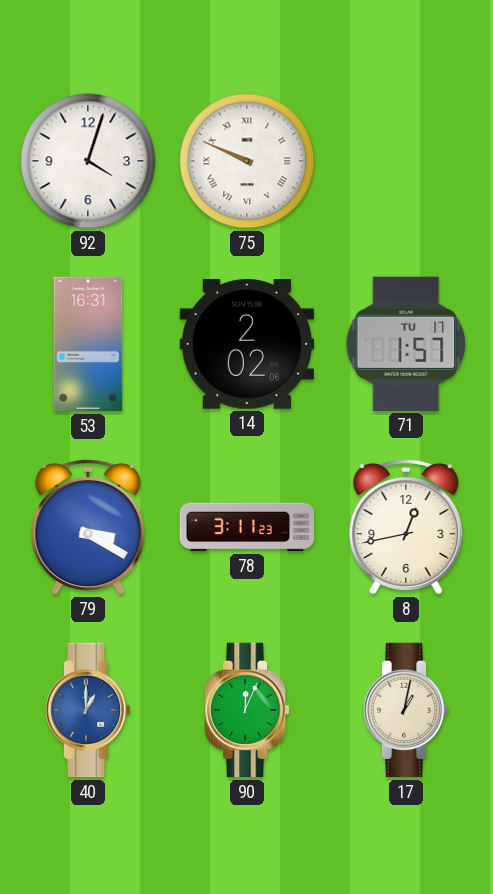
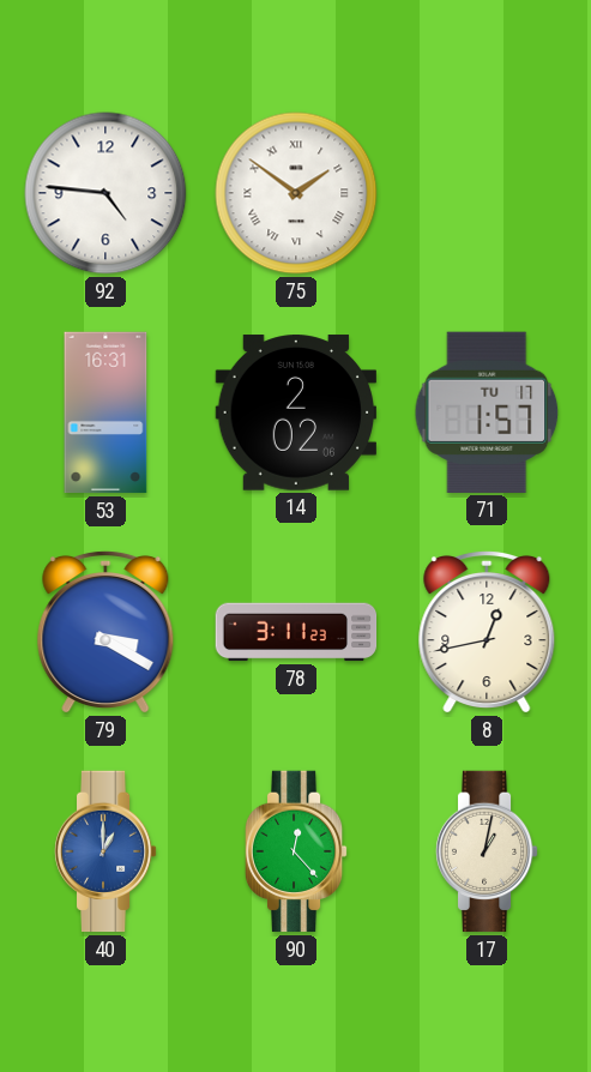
92: 4:03 -> 4:46
75: 9:49 -> 1:51
90: 12:04 -> 12:23
